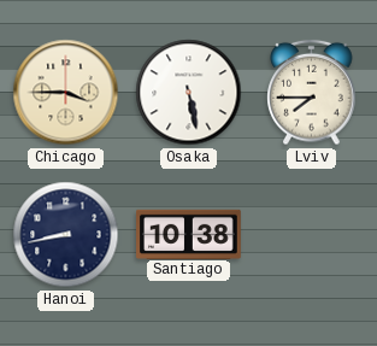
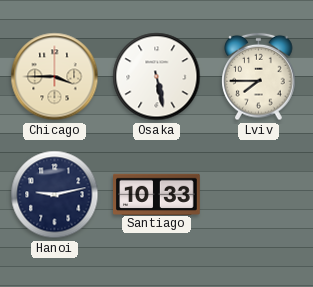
Hanoi: 8:43 -> 9:13
Santiago: 10:38 -> 10:33
